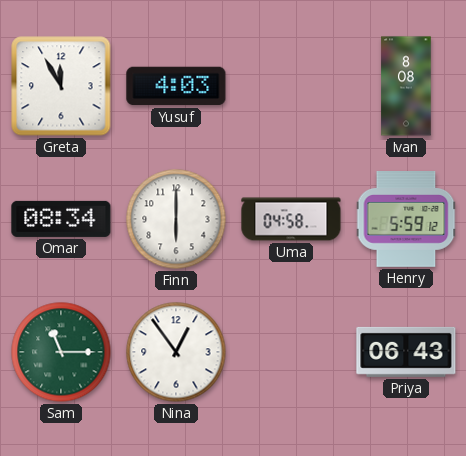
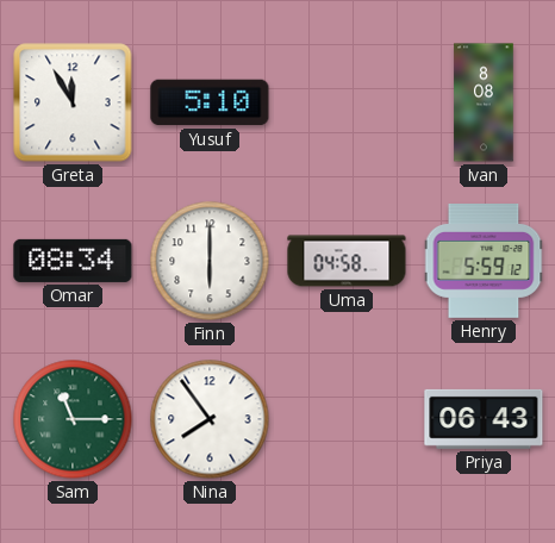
Yusuf: 4:03 -> 5:10
Nina: 12:54 -> 7:54
